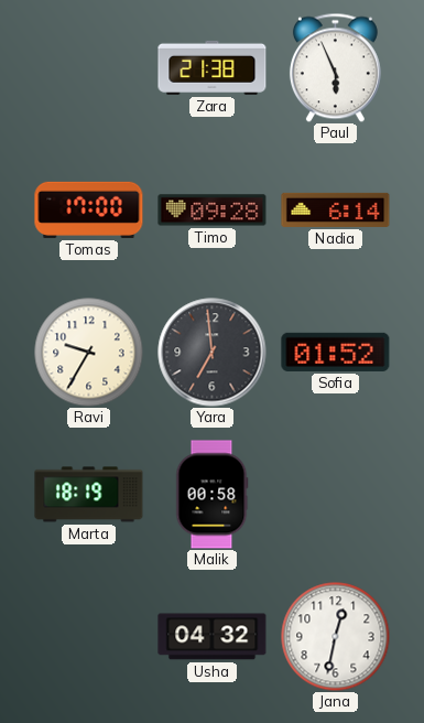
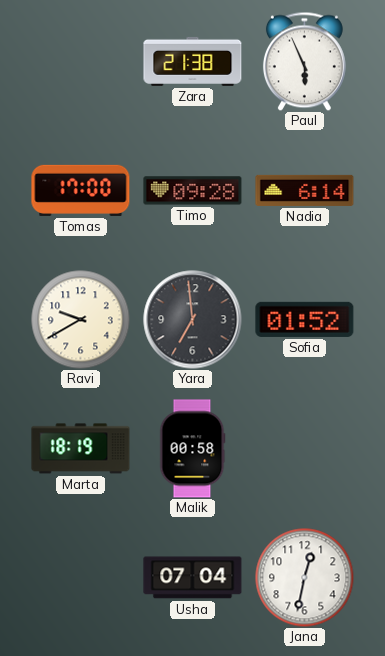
Ravi: 9:35 -> 9:40
Usha: 04:32 -> 07:04
